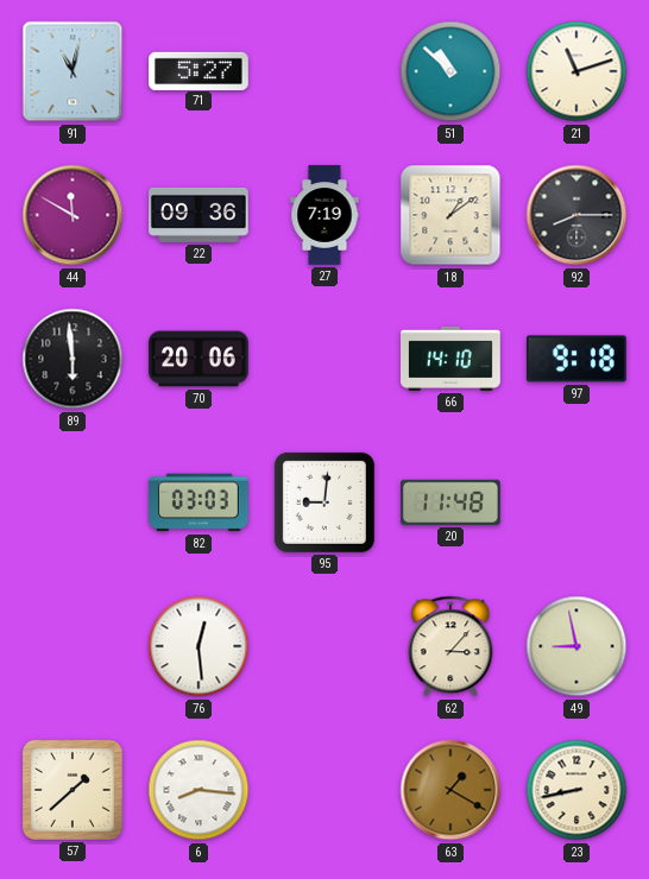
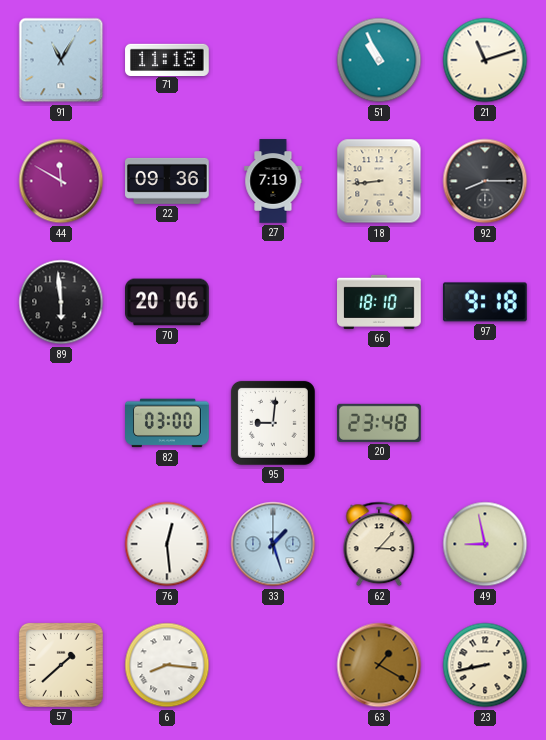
91: 11:02 -> 11:05
71: 5:27 -> 11:18
51: 10:52 -> 10:56
18: 1:09 -> 8:44
66: 14:10 -> 18:10
82: 03:03 -> 03:00
20: 11:48 -> 23:48
33: none -> 1:27
